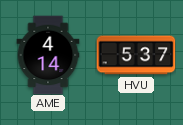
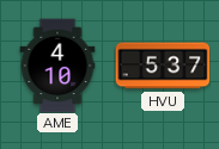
AME: 4:14 -> 4:10
